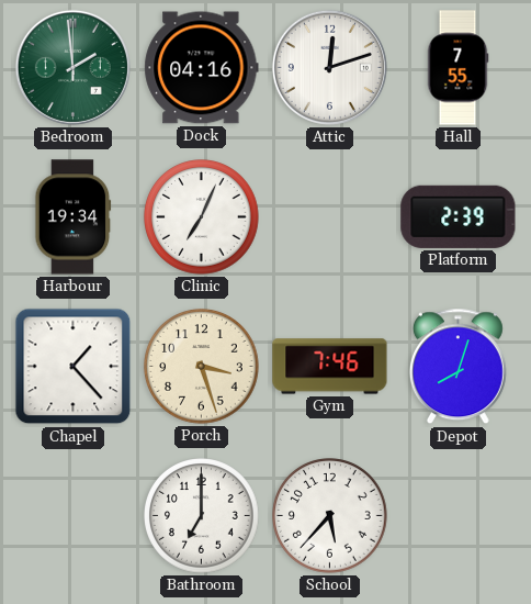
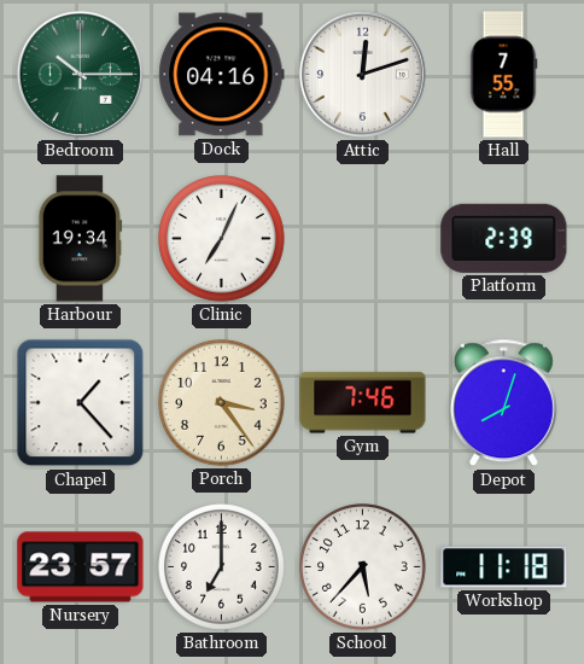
Bedroom: 1:59 -> 10:15
Porch: 3:27 -> 3:24
Nursery: none -> 23:57
Workshop: none -> 11:18
